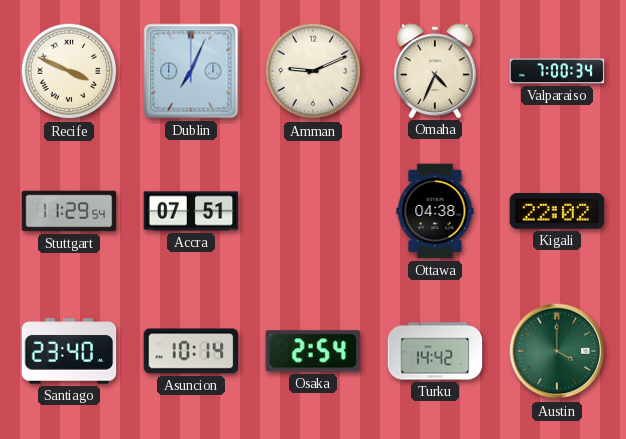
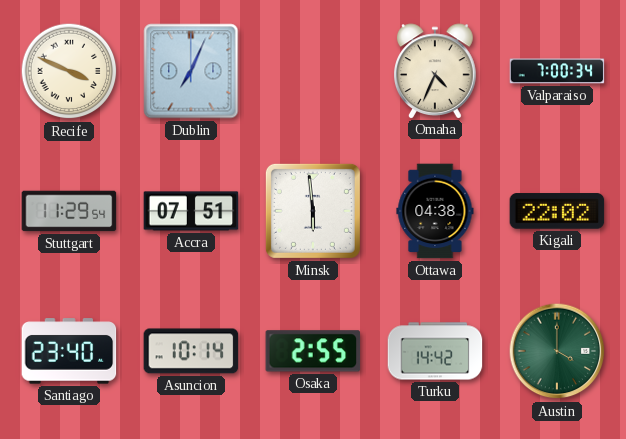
Amman: 9:11 -> none
Minsk: none -> 5:59
Osaka: 2:54 -> 2:55
